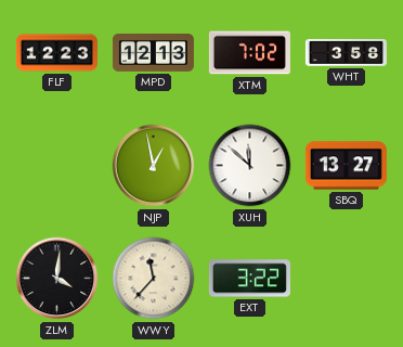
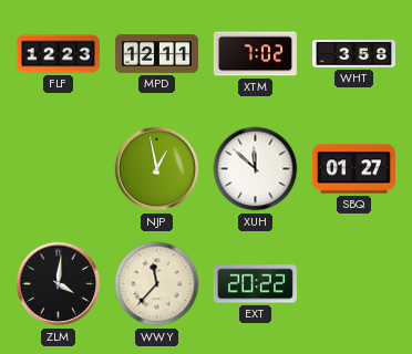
MPD: 12:13 -> 12:11
SBQ: 13:27 -> 01:27
EXT: 3:22 -> 20:22
